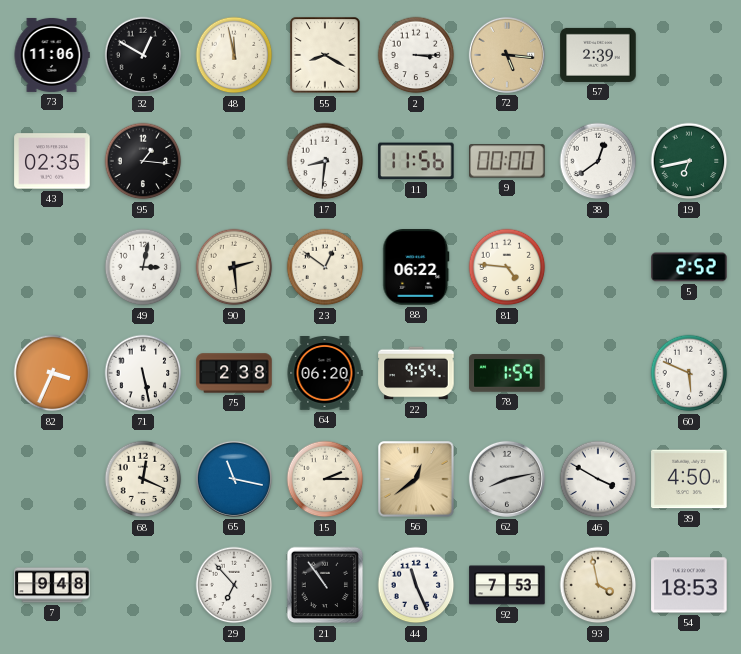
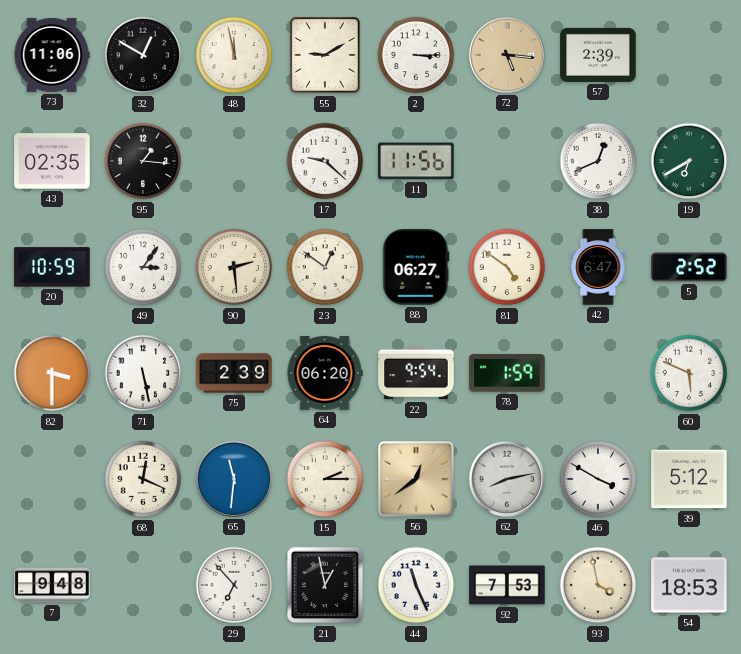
55: 8:20 -> 9:10
17: 8:31 -> 9:22
9: 00:00 -> none
38: 12:39 -> 12:41
19: 6:43 -> 6:40
20: none -> 10:59
49: 3:02 -> 3:06
88: 06:22 -> 06:27
81: 4:46 -> 4:51
42: none -> 6:47
82: 3:34 -> 3:30
75: 2:38 -> 2:39
65: 11:17 -> 11:31
39: 4:50 -> 5:12
21: 10:54 -> 12:58
